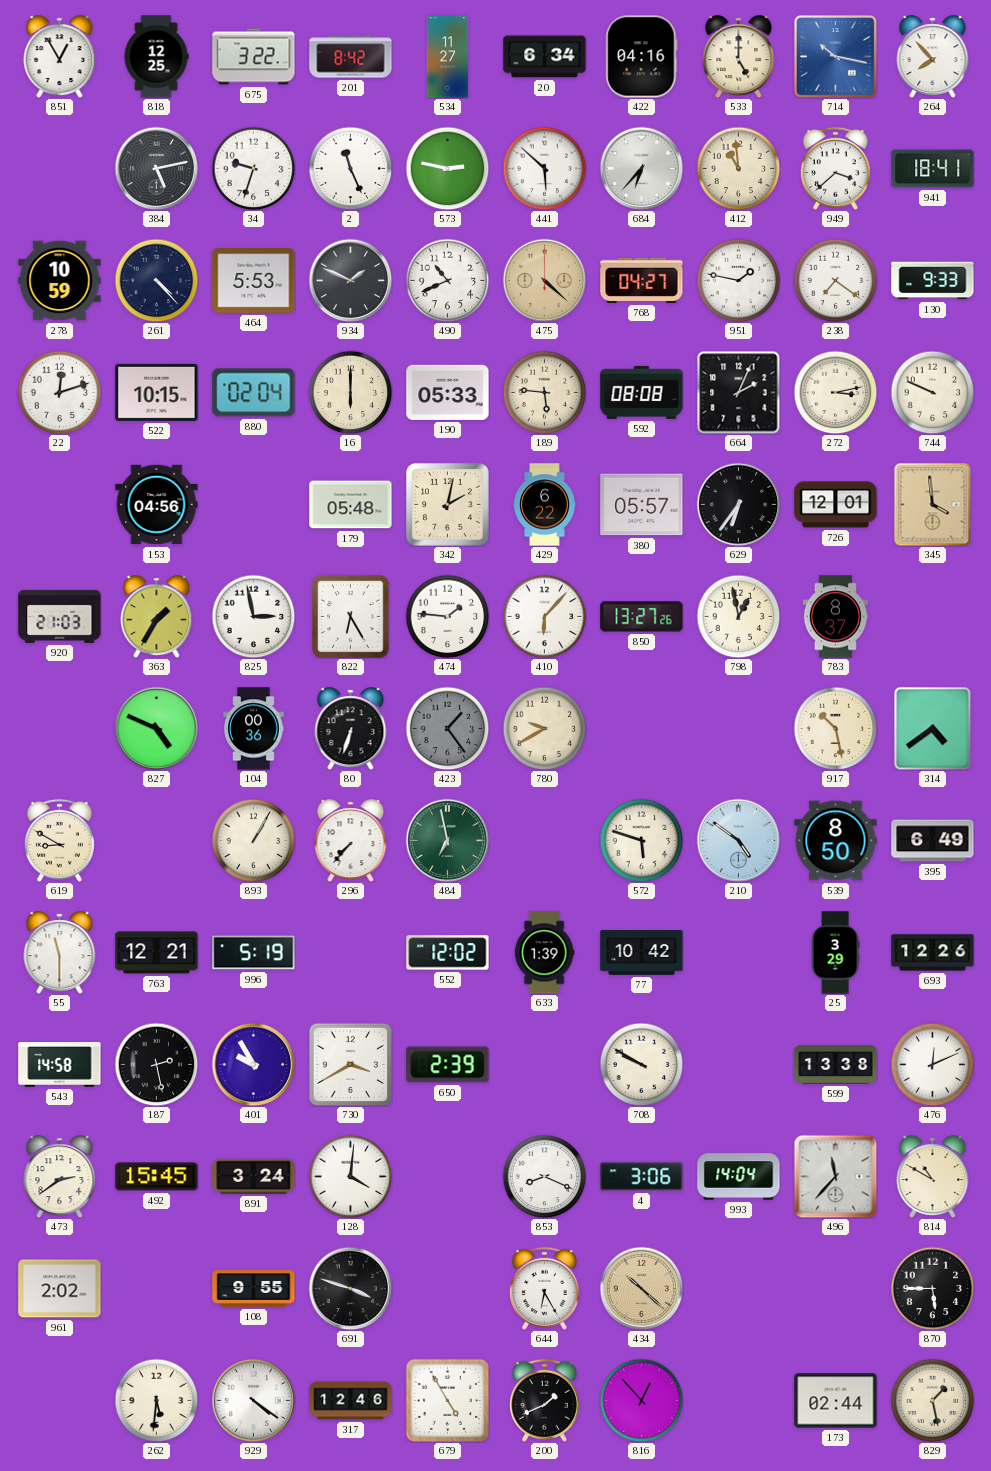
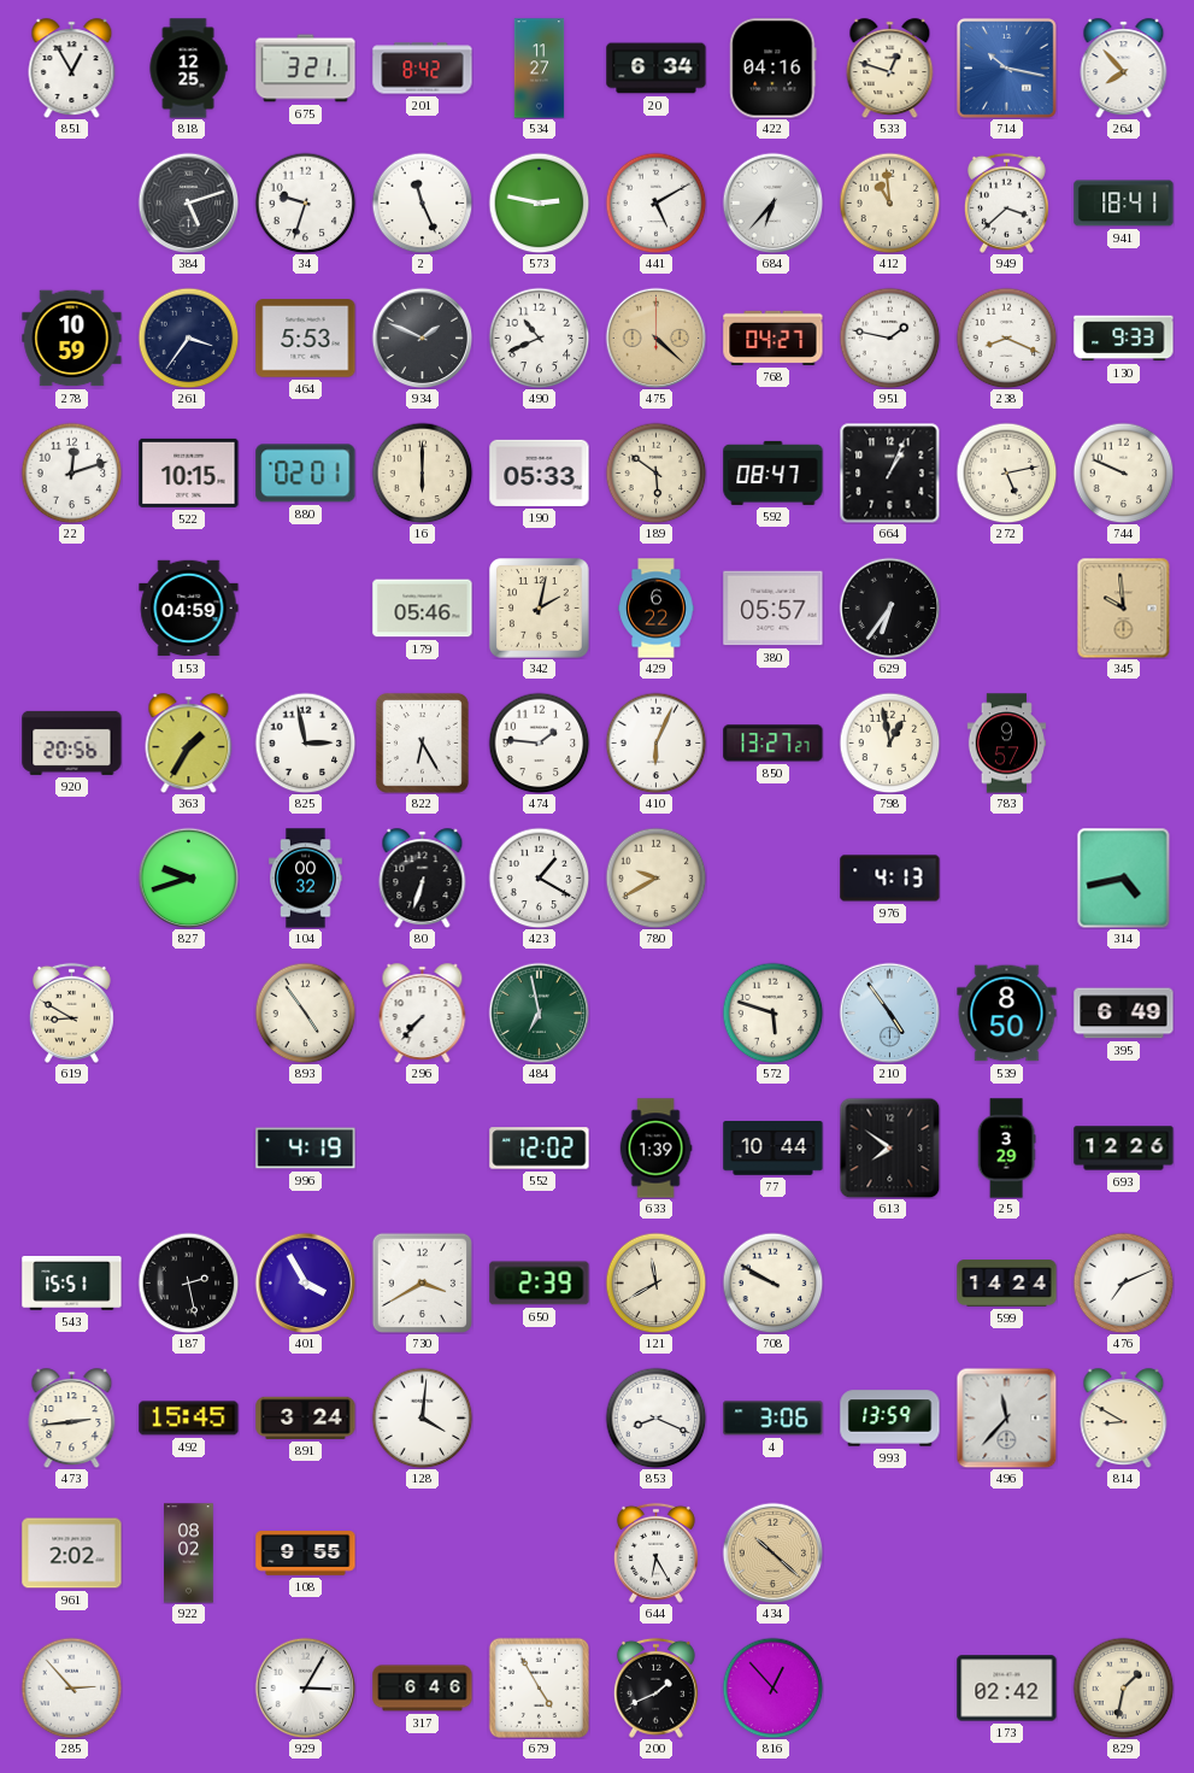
675: 3:22 -> 3:21
533: 5:00 -> 12:48
384: 5:13 -> 5:12
441: 5:52 -> 5:10
261: 4:23 -> 3:36
238: 7:21 -> 8:19
880: 02:04 -> 02:01
189: 5:46 -> 5:51
592: 08:08 -> 08:47
664: 2:04 -> 1:04
272: 3:13 -> 5:13
153: 04:56 -> 04:59
179: 05:48 -> 05:46
726: 12:01 -> none
345: 3:59 -> 9:59
920: 21:03 -> 20:56
410: 6:07 -> 6:04
850: 13:27:26 -> 13:27:27
783: 8:37 -> 9:57
827: 4:49 -> 9:42
104: 00:36 -> 00:32
423: 1:24 -> 1:20
423 dial: grey -> white
976: none -> 4:13
917: 10:28 -> none
314: 4:39 -> 4:43
893: 1:05 -> 4:54
210: 4:51 -> 4:54
55: 11:30 -> none
763: 12:21 -> none
996: 5:19 -> 4:19
77: 10:42 -> 10:44
613: none -> 7:51
543: 14:58 -> 15:51
401: 9:55 -> 3:55
121: none -> 11:40
599: 13:38 -> 14:24
476: 12:11 -> 7:11
473: 2:39 -> 2:44
993: 14:04 -> 13:59
814: 10:50 -> 8:50
922: none -> 08:02
691: 3:48 -> none
870: 5:45 -> none
285: none -> 2:53
262: 5:31 -> none
929: 4:21 -> 3:05
317: 12:46 -> 6:46
173: 02:44 -> 02:42
829: 1:28 -> 1:32
